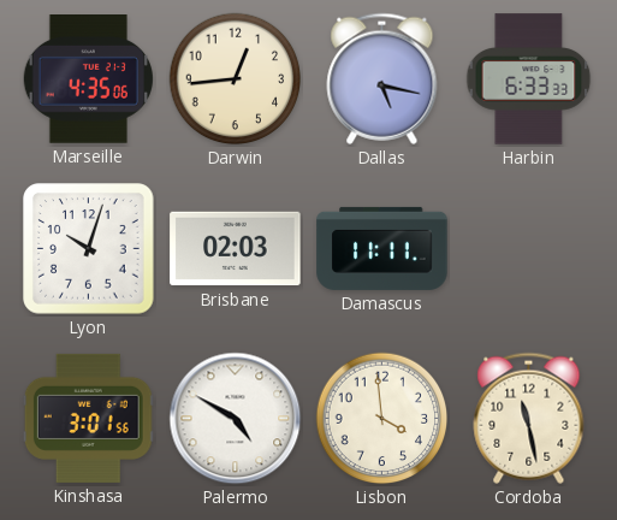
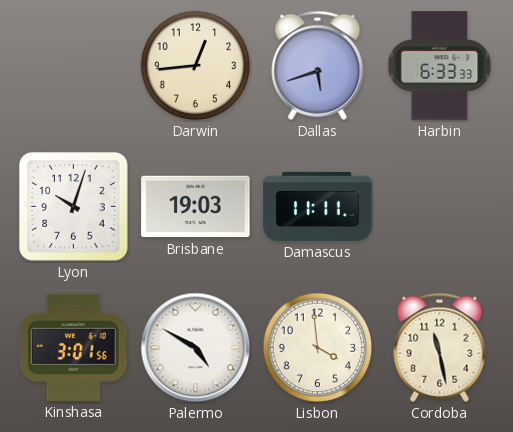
Marseille: 4:35 -> none
Dallas: 5:17 -> 5:42
Brisbane: 02:03 -> 19:03
